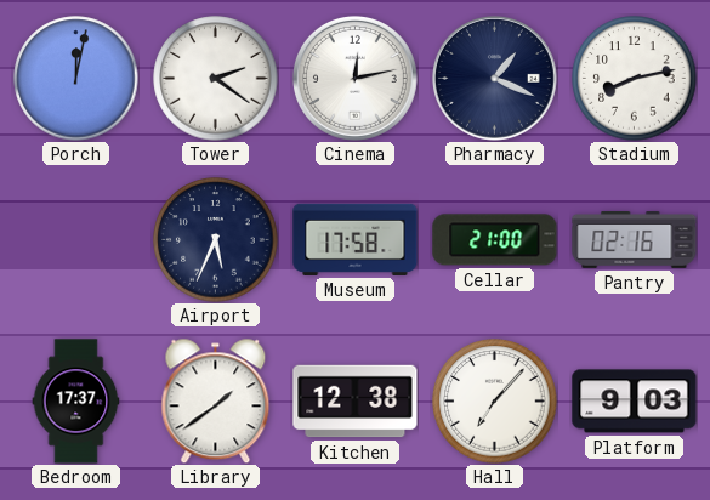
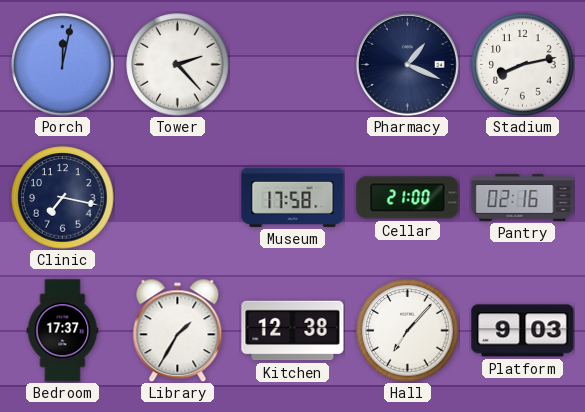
Tower: 2:21 -> 2:23
Cinema: 12:13 -> none
Clinic: none -> 7:17
Airport: 5:34 -> none
Library: 1:39 -> 1:35
